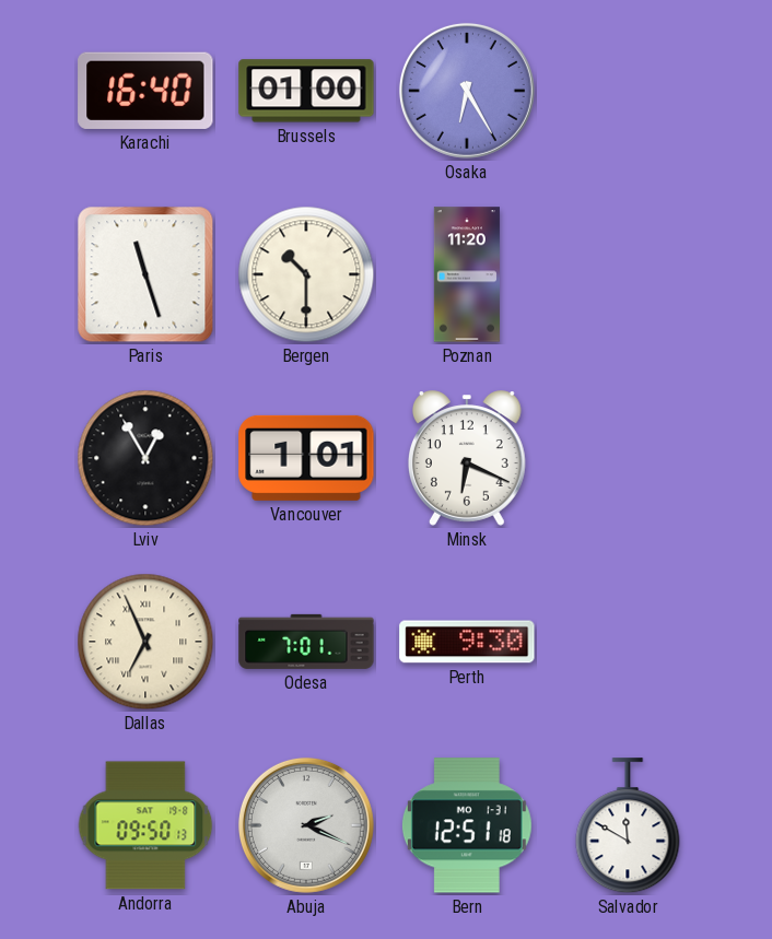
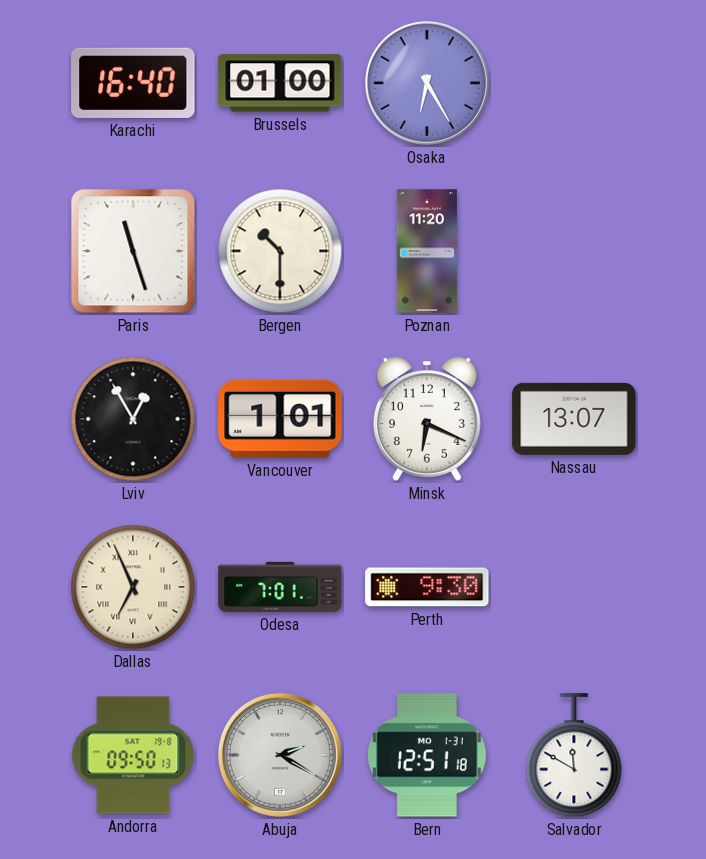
Nassau: none -> 13:07
Abuja: 2:19 -> 2:20
